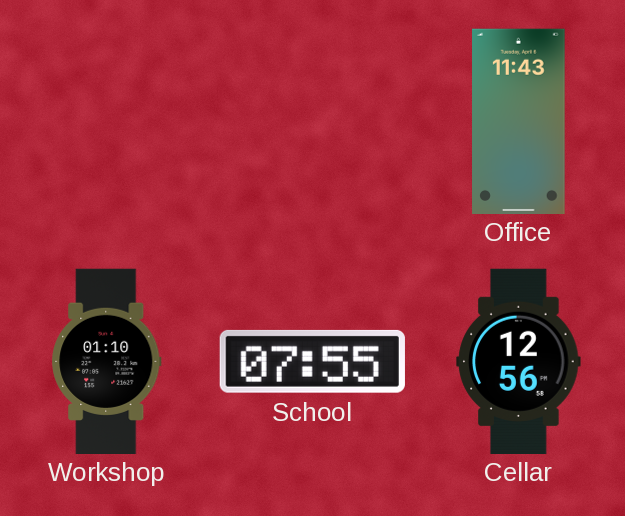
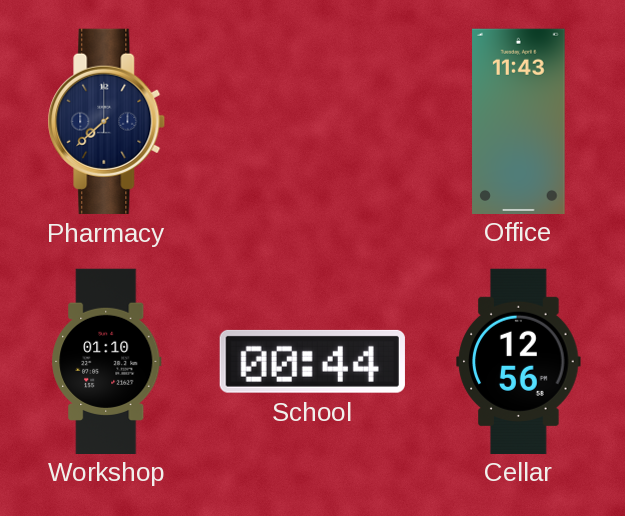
Pharmacy: none -> 7:38
School: 07:55 -> 00:44
